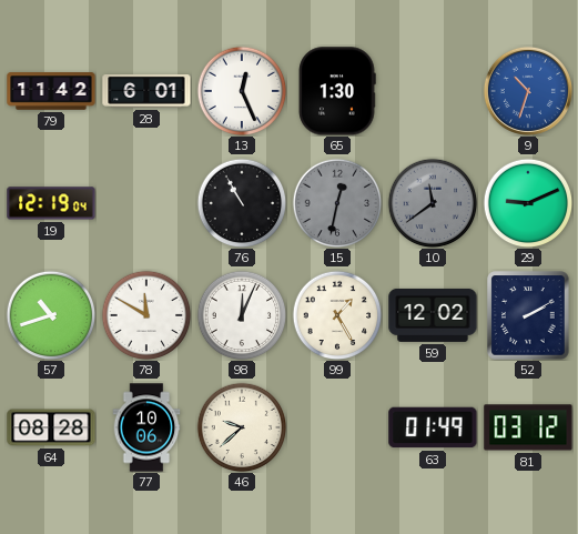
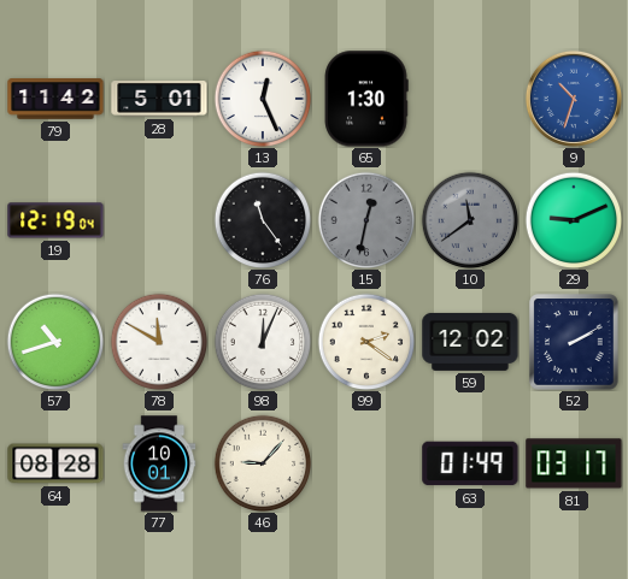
28: 6:01 -> 5:01
76: 10:55 -> 11:24
99: 1:25 -> 2:21
77: 10:06 -> 10:01
46: 9:38 -> 9:07
81: 03:12 -> 03:17
